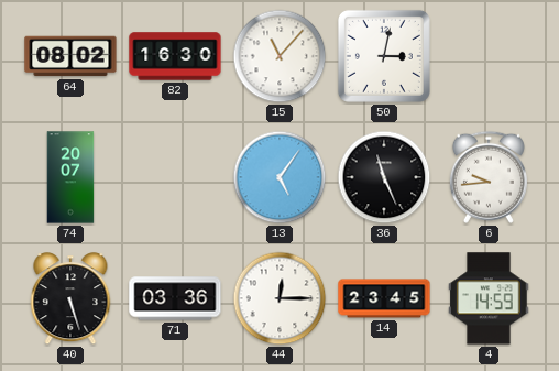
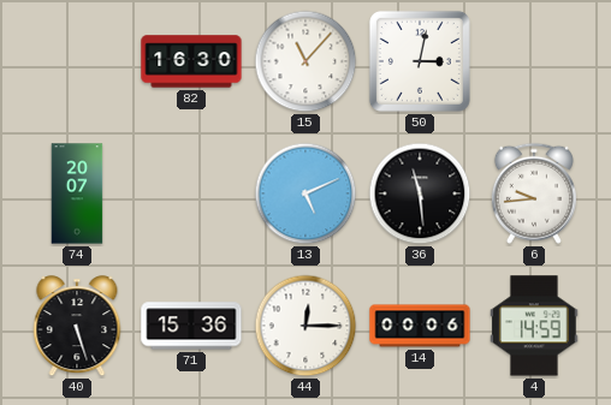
64: 08:02 -> none
13: 5:06 -> 5:11
36: 11:26 -> 11:29
71: 03:36 -> 15:36
14: 23:45 -> 00:06
